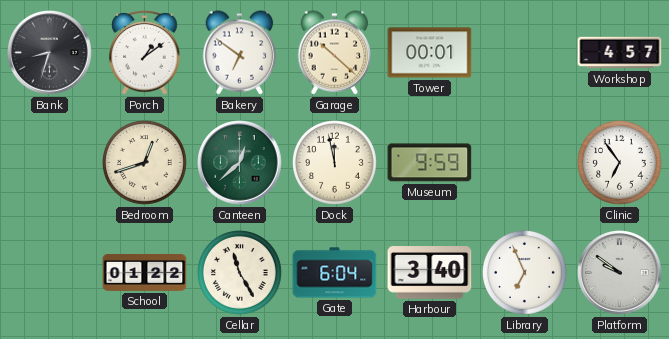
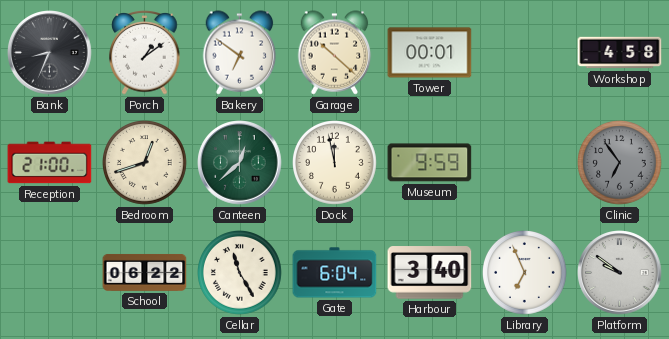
Bank: 8:33 -> 8:34
Workshop: 4:57 -> 4:58
Reception: none -> 21:00
Clinic dial: white -> grey
School: 01:22 -> 06:22
